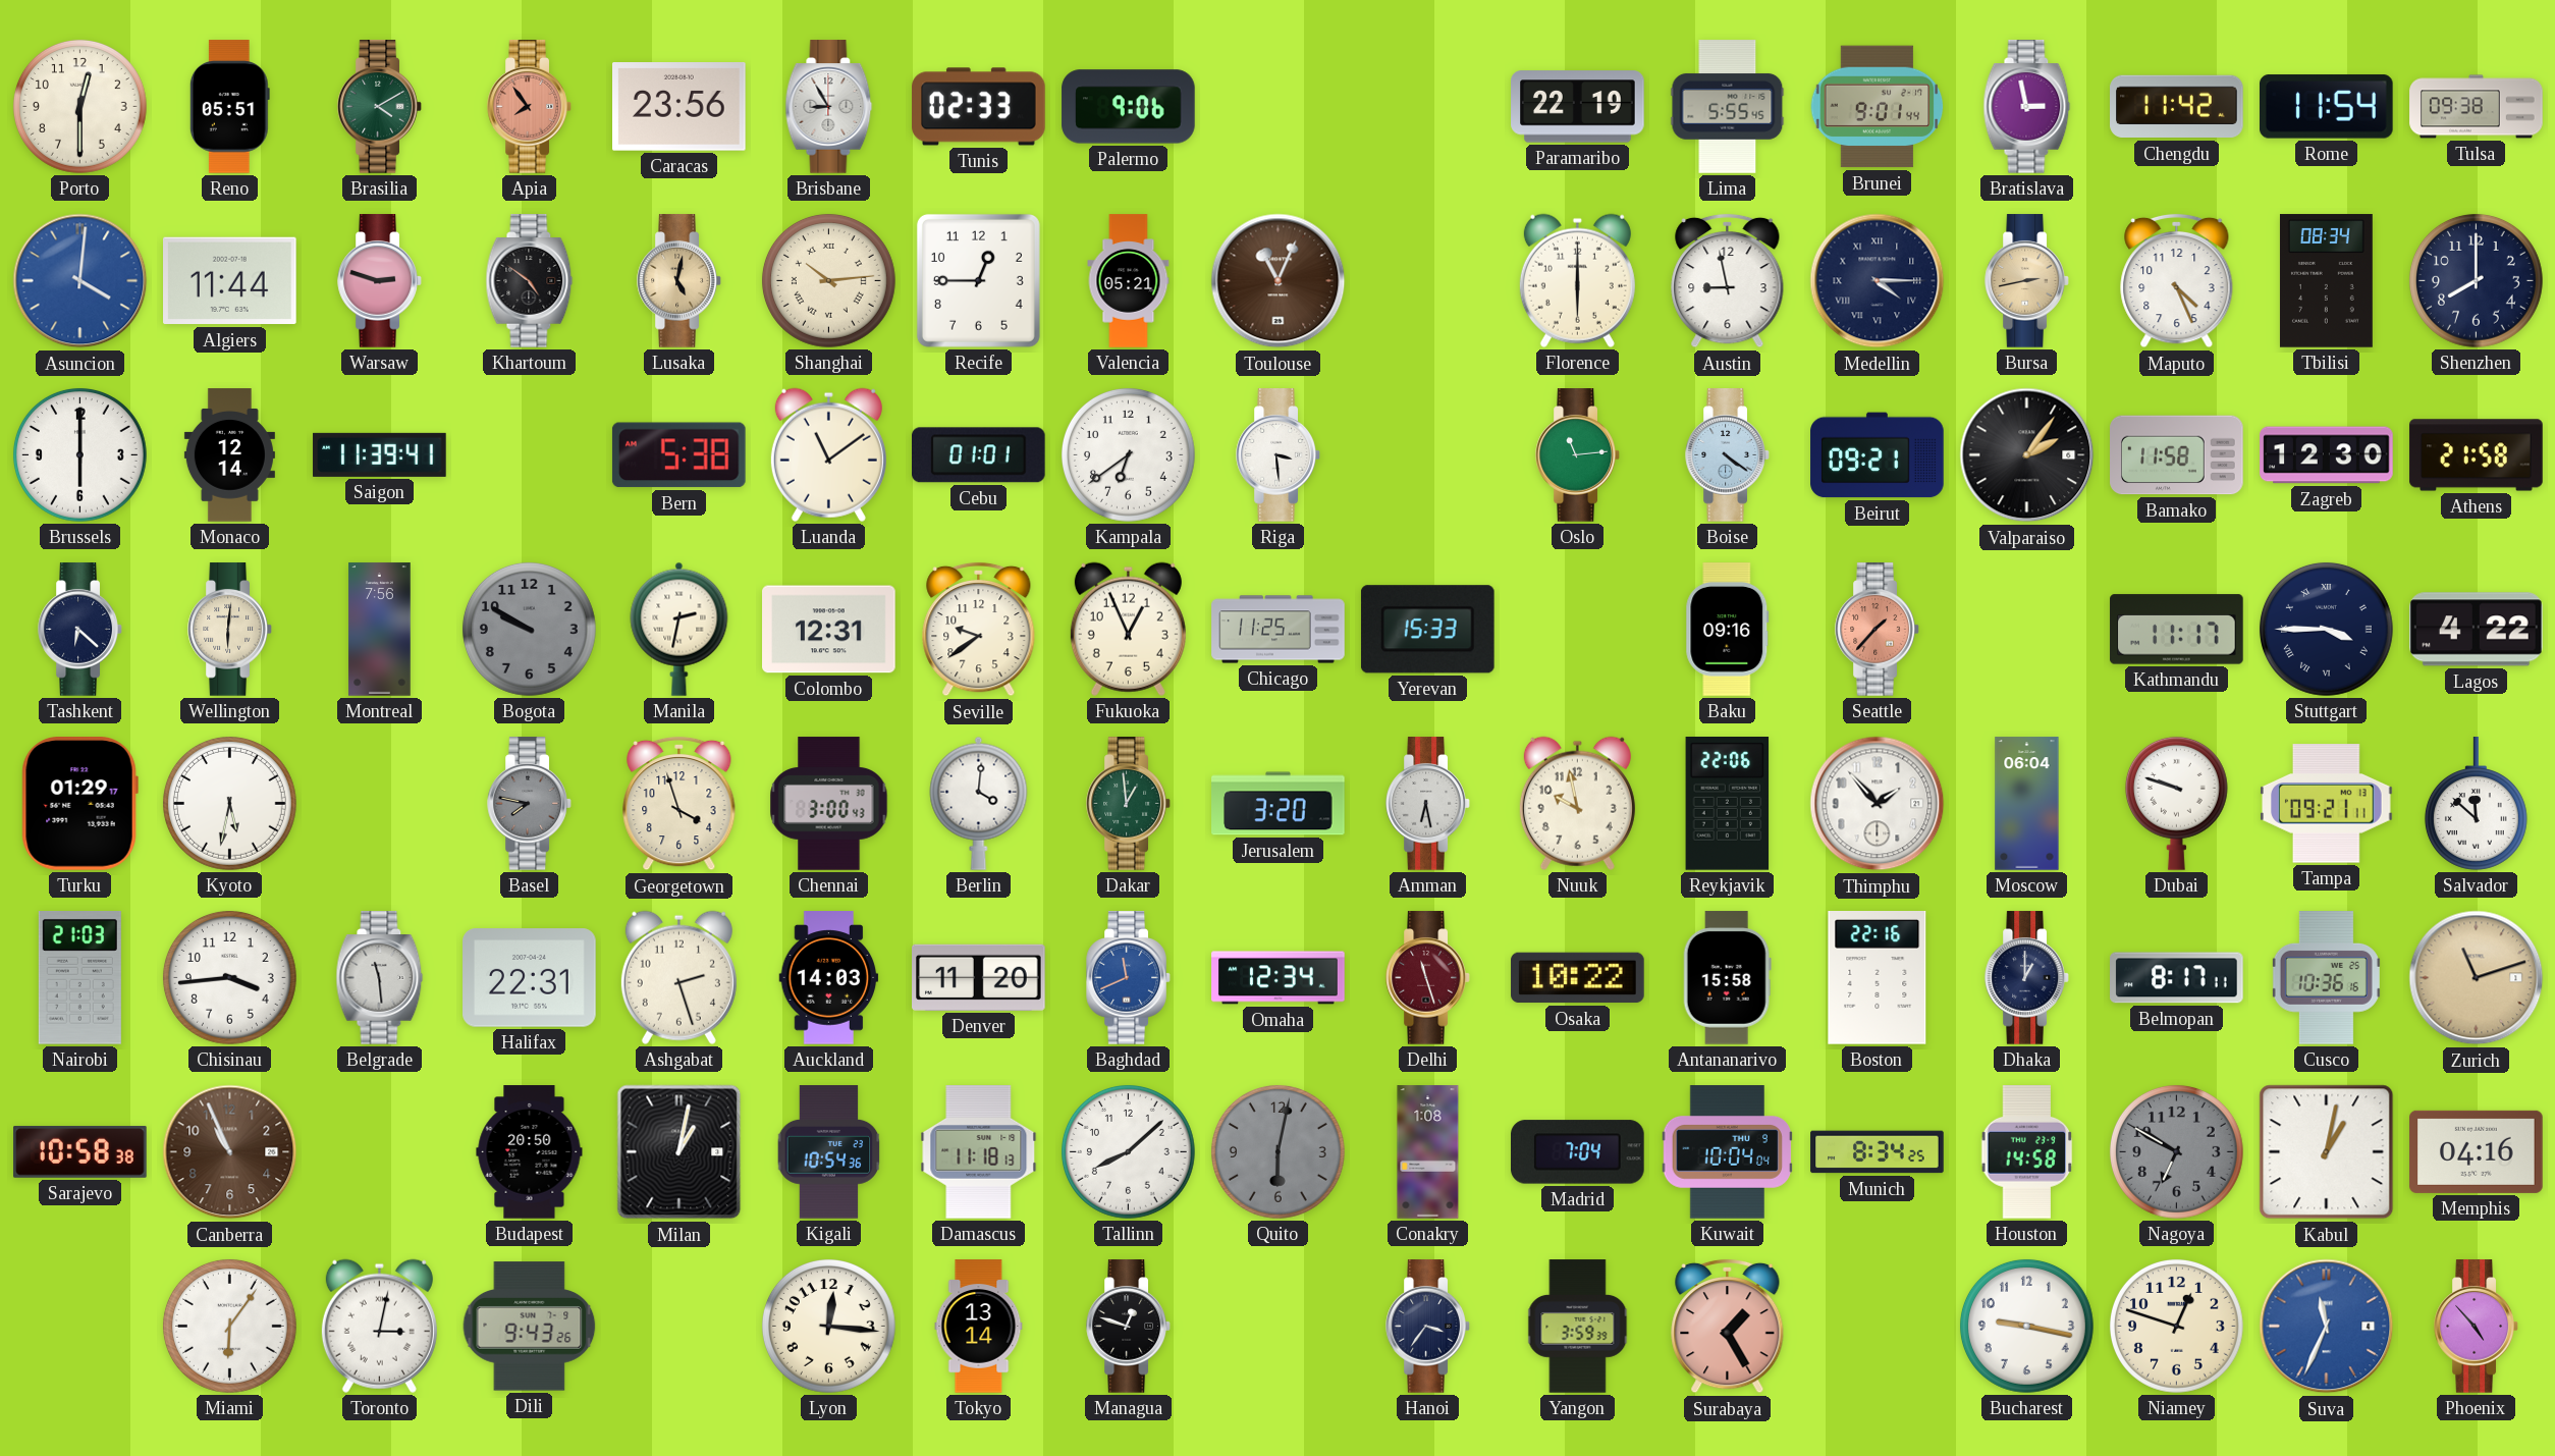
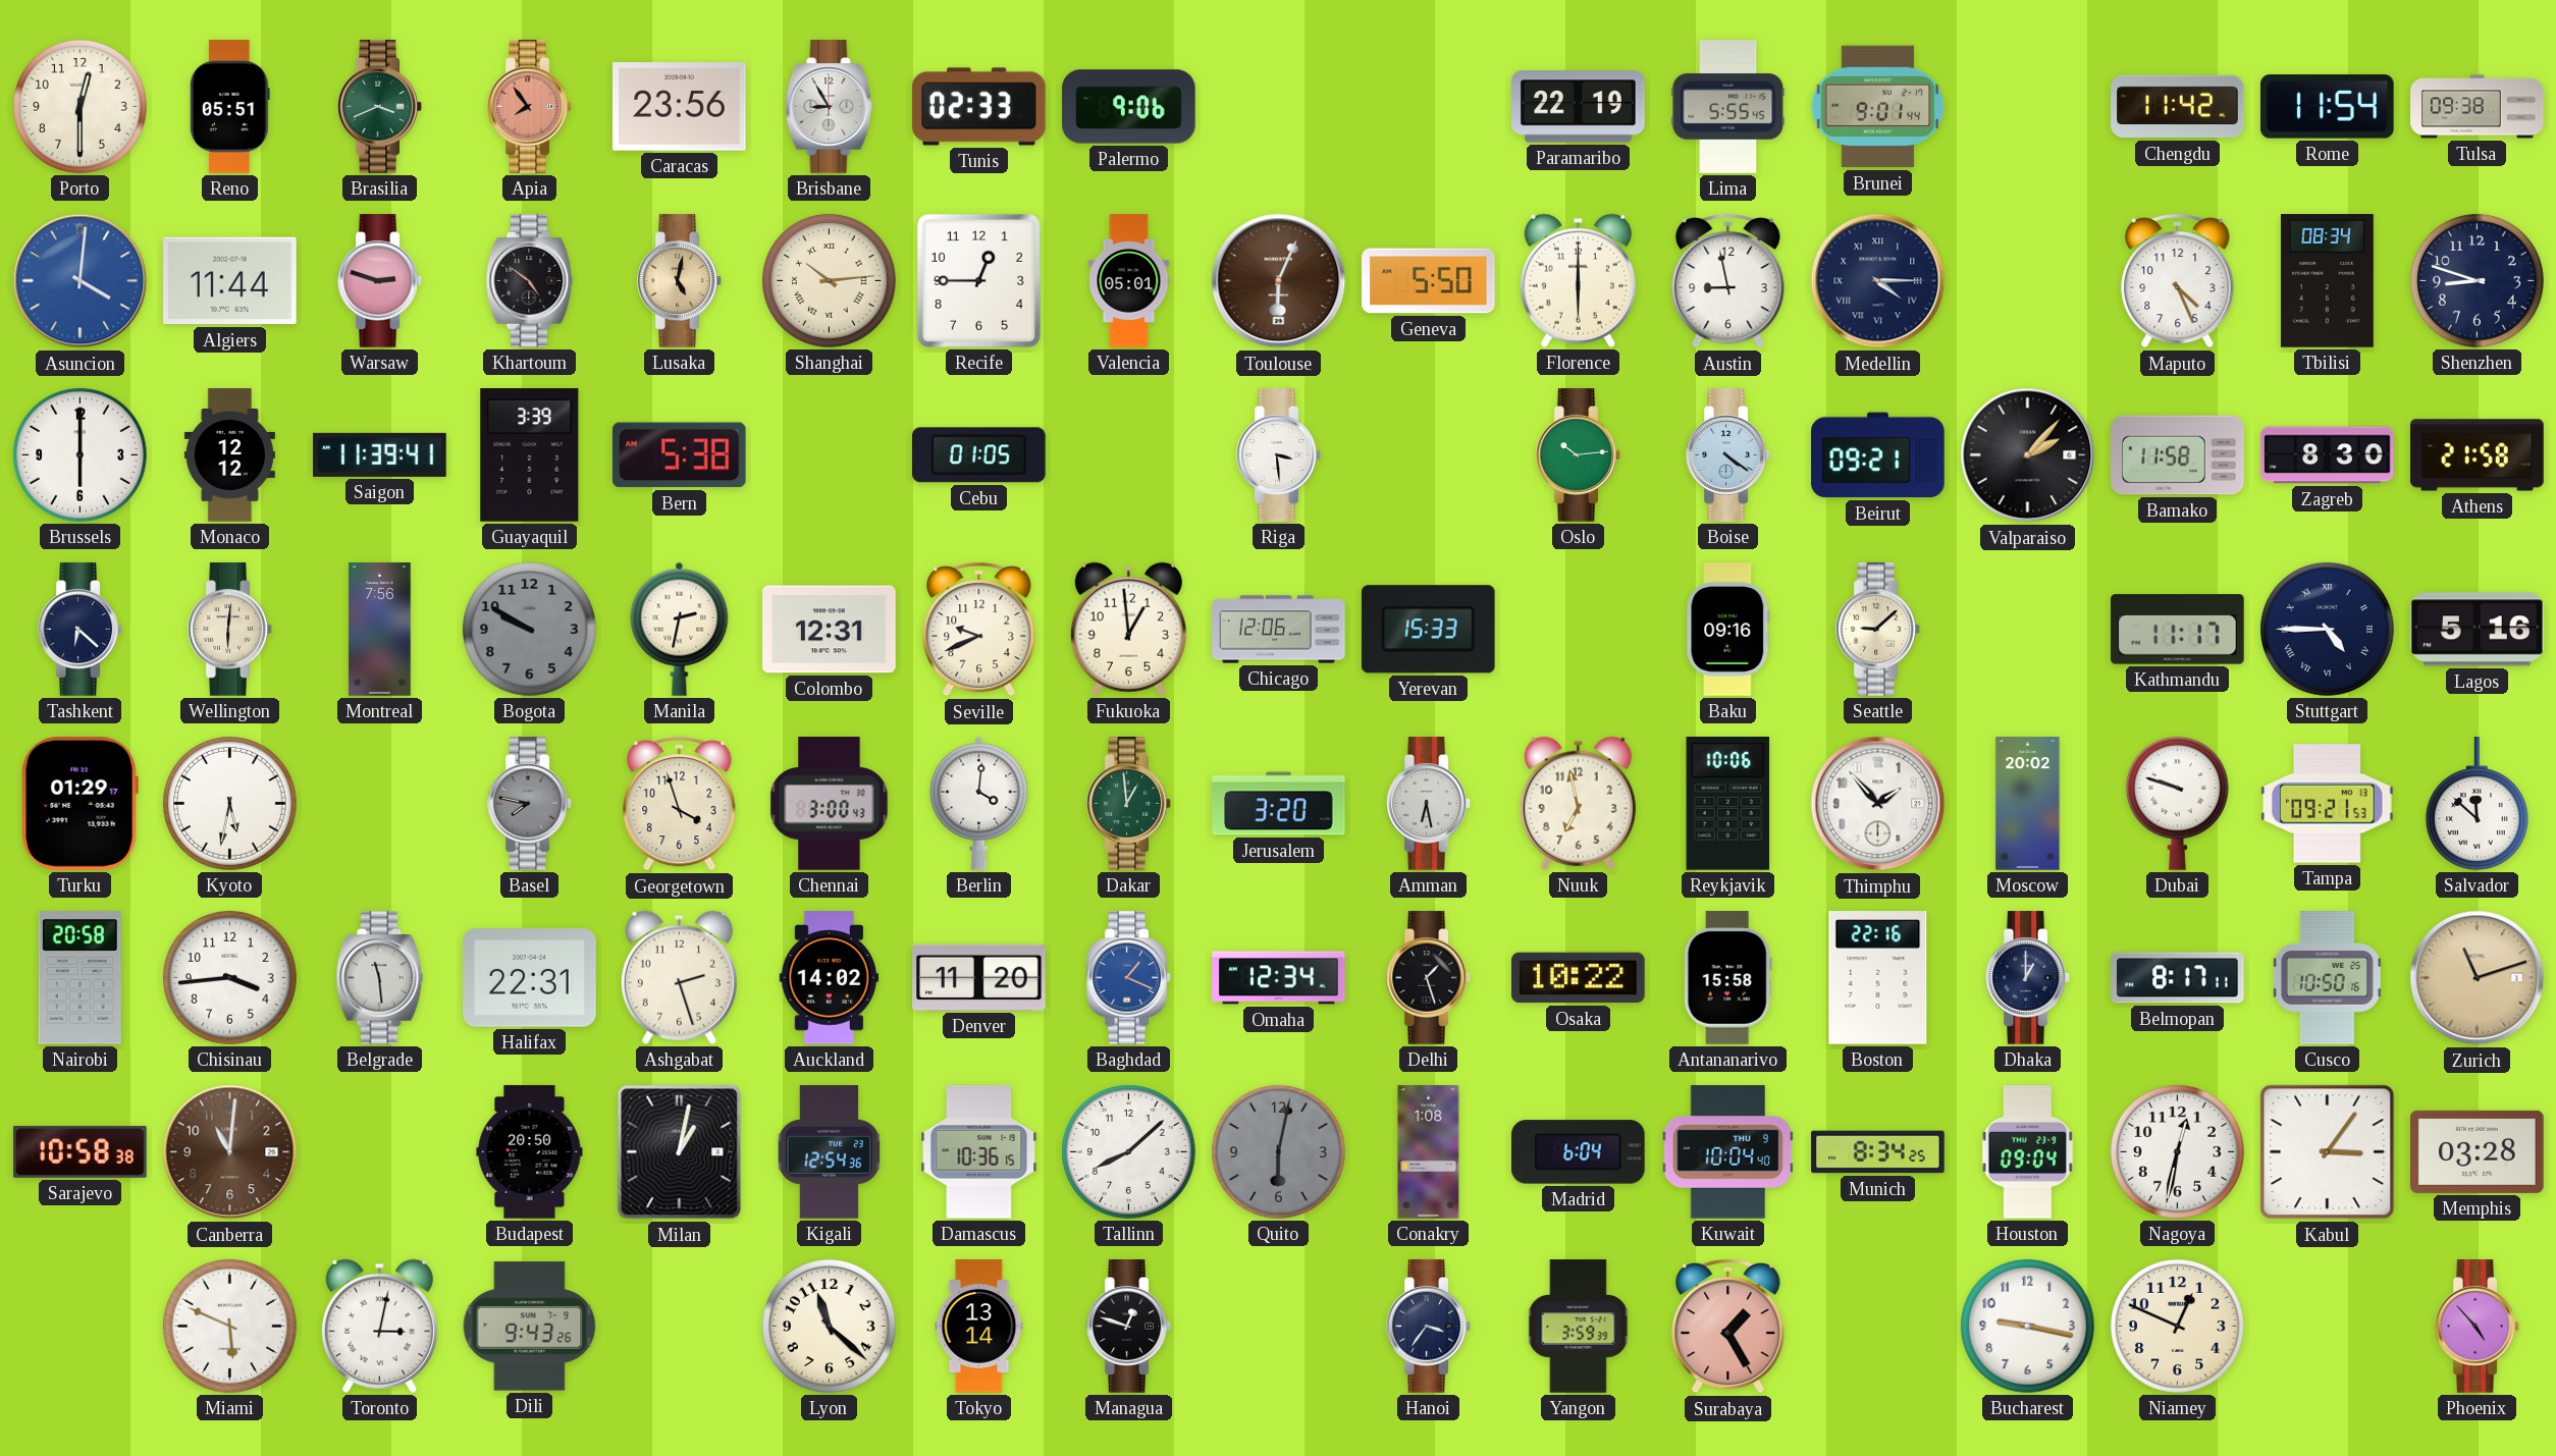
Brasilia: 4:10 -> 3:41
Bratislava: 2:58 -> none
Valencia: 05:21 -> 05:01
Toulouse: 11:04 -> 6:04
Geneva: none -> 5:50
Bursa: 2:43 -> none
Shenzhen: 8:00 -> 8:48
Monaco: 12:14 -> 12:12
Guayaquil: none -> 3:39
Luanda: 11:09 -> none
Cebu: 01:01 -> 01:05
Kampala: 6:39 -> none
Oslo: 11:14 -> 10:14
Valparaiso: 2:06 -> 2:07
Zagreb: 12:30 -> 8:30
Seville: 9:39 -> 9:41
Fukuoka: 12:56 -> 12:59
Chicago: 11:25 -> 12:06
Seattle: 1:37 -> 9:08
Seattle dial: salmon -> cream
Stuttgart: 3:45 -> 4:45
Lagos: 4:22 -> 5:16
Nuuk: 9:58 -> 6:58
Reykjavik: 22:06 -> 10:06
Moscow: 06:04 -> 20:02
Tampa: 09:21:11 -> 09:21:53
Nairobi: 21:03 -> 20:58
Auckland: 14:03 -> 14:02
Baghdad: 11:41 -> 1:19
Delhi: 11:27 -> 1:27
Delhi dial: burgundy -> black
Cusco: 10:36 -> 10:50
Canberra: 10:56 -> 11:01
Kigali: 10:54 -> 12:54
Damascus: 11:18 -> 10:36
Madrid: 7:04 -> 6:04
Kuwait: 10:04:04 -> 10:04:40
Houston: 14:58 -> 09:04
Nagoya: 6:50 -> 12:32
Nagoya dial: grey -> white
Kabul: 1:02 -> 3:06
Memphis: 04:16 -> 03:28
Miami: 6:06 -> 5:49
Lyon: 12:16 -> 11:22
Niamey: 12:48 -> 12:49
Suva: 11:34 -> none
